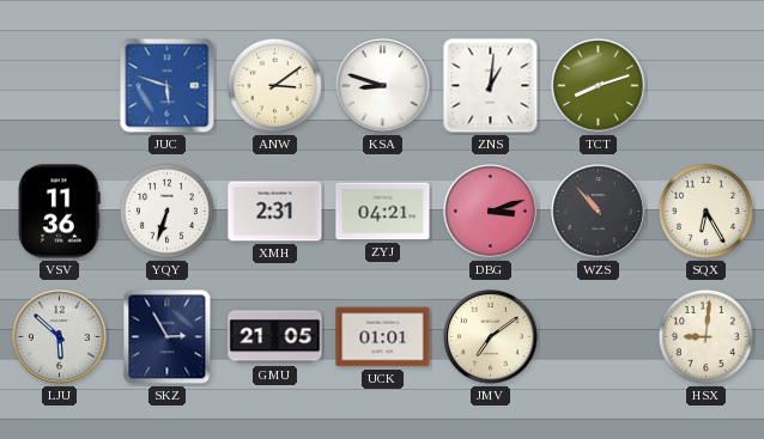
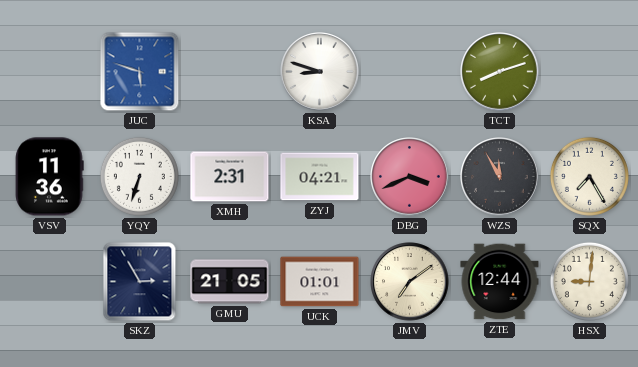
ANW: 3:09 -> none
ZNS: 1:01 -> none
DBG: 3:12 -> 3:41
WZS: 10:53 -> 11:55
SQX: 6:25 -> 7:25
LJU: 5:52 -> none
ZTE: none -> 12:44
